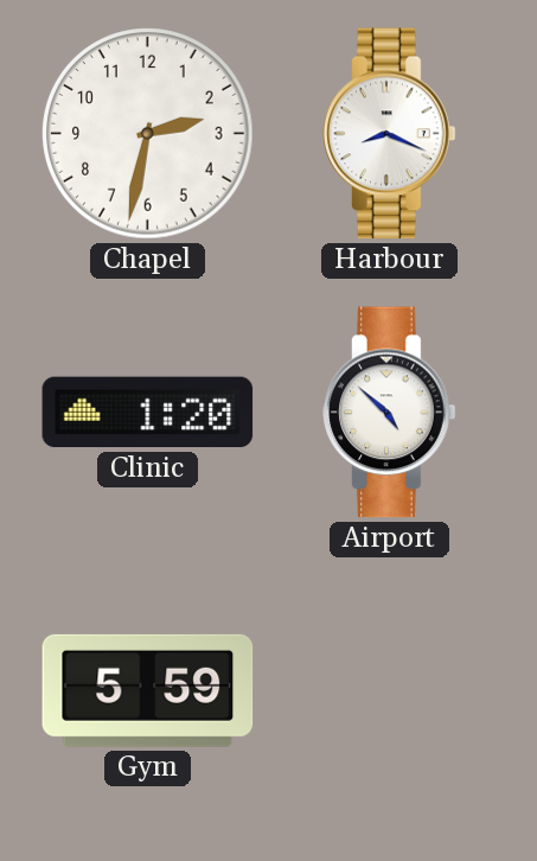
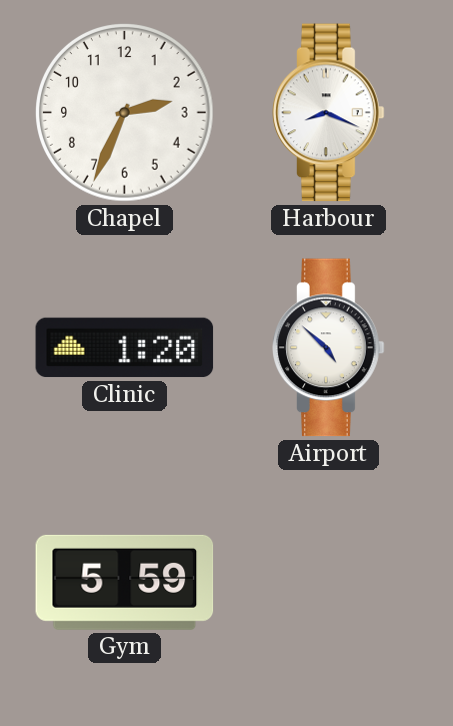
Chapel: 2:32 -> 2:34
